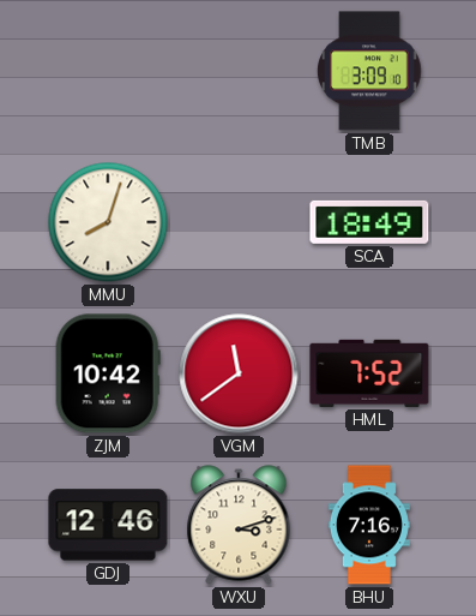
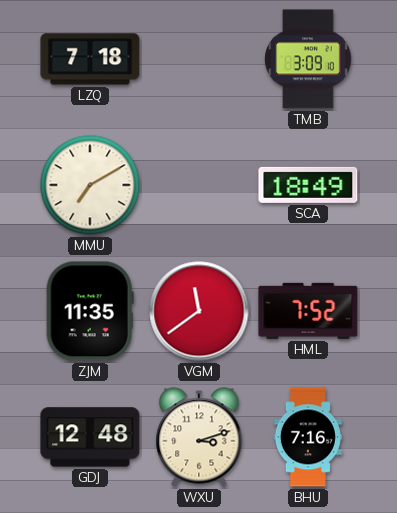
LZQ: none -> 7:18
MMU: 8:03 -> 7:10
ZJM: 10:42 -> 11:35
GDJ: 12:46 -> 12:48
